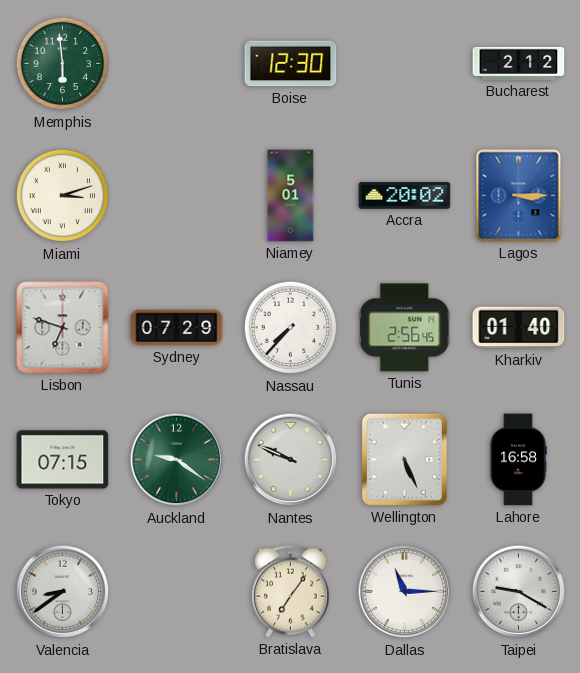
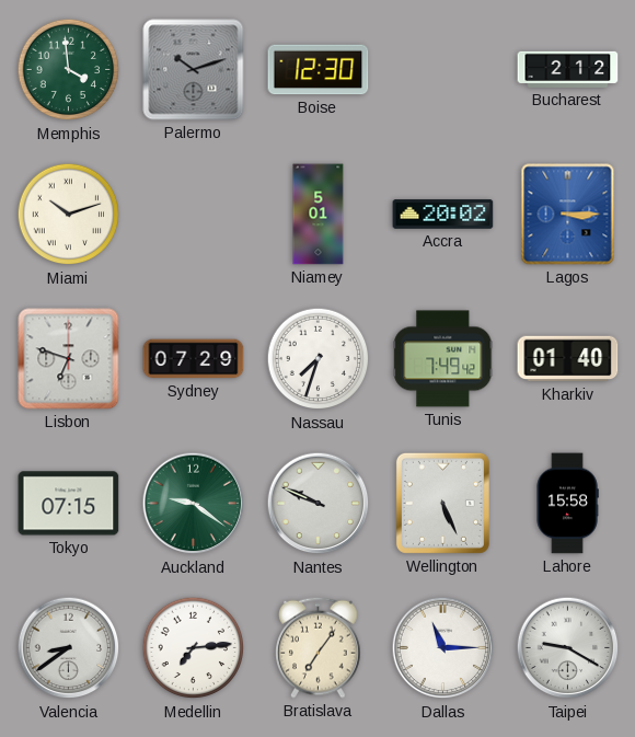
Memphis: 5:59 -> 3:59
Palermo: none -> 10:12
Miami: 3:12 -> 10:12
Nassau: 7:37 -> 7:33
Tunis: 2:56 -> 7:49
Lahore: 16:58 -> 15:58
Medellin: none -> 7:14
